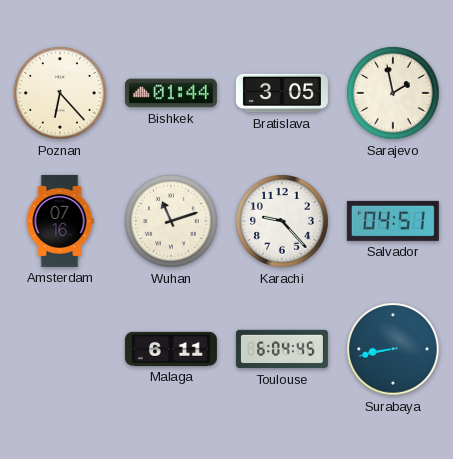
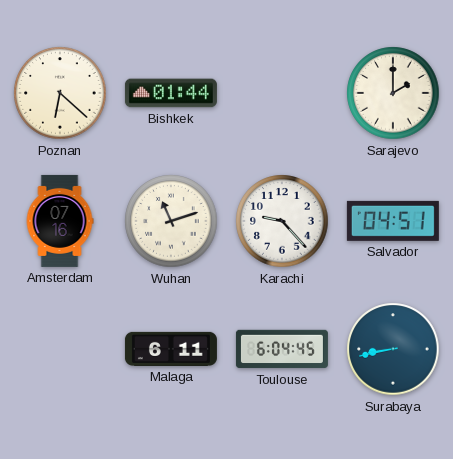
Poznan: 6:23 -> 6:22
Bratislava: 3:05 -> none
Sarajevo: 1:58 -> 2:00
